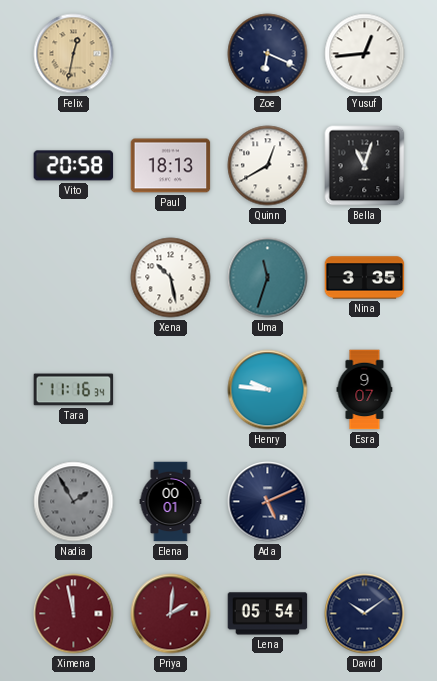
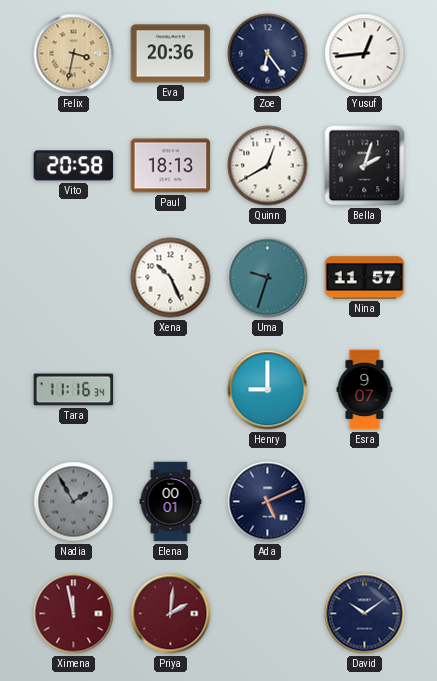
Felix: 12:32 -> 3:32
Eva: none -> 20:36
Zoe: 6:19 -> 6:24
Bella: 11:03 -> 2:03
Xena: 10:28 -> 10:26
Uma: 11:33 -> 9:33
Nina: 3:35 -> 11:57
Henry: 9:46 -> 9:00
Lena: 05:54 -> none
